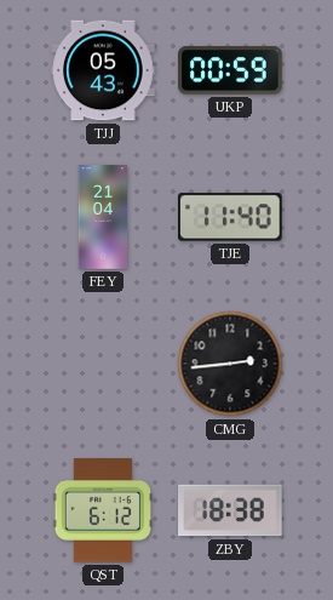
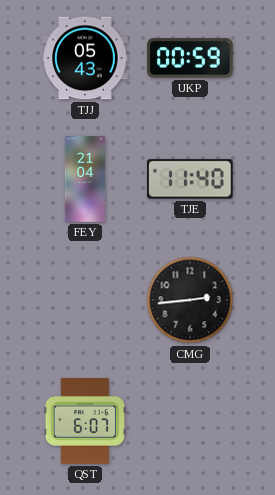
QST: 6:12 -> 6:07
ZBY: 18:38 -> none
